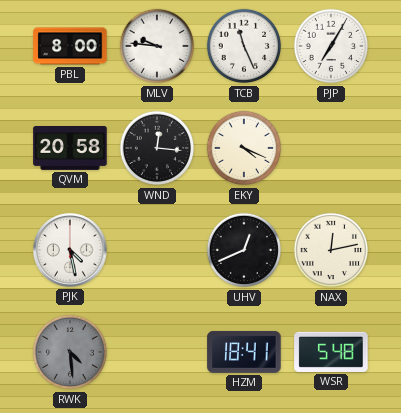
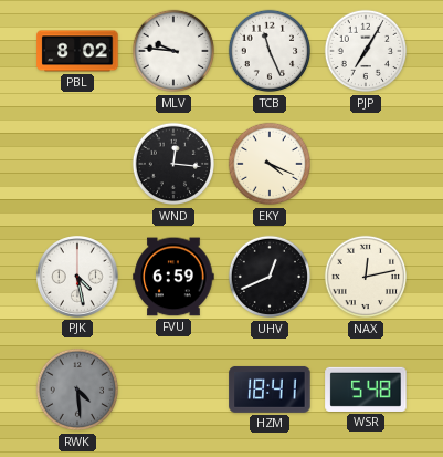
PBL: 8:00 -> 8:02
QVM: 20:58 -> none
FVU: none -> 6:59
